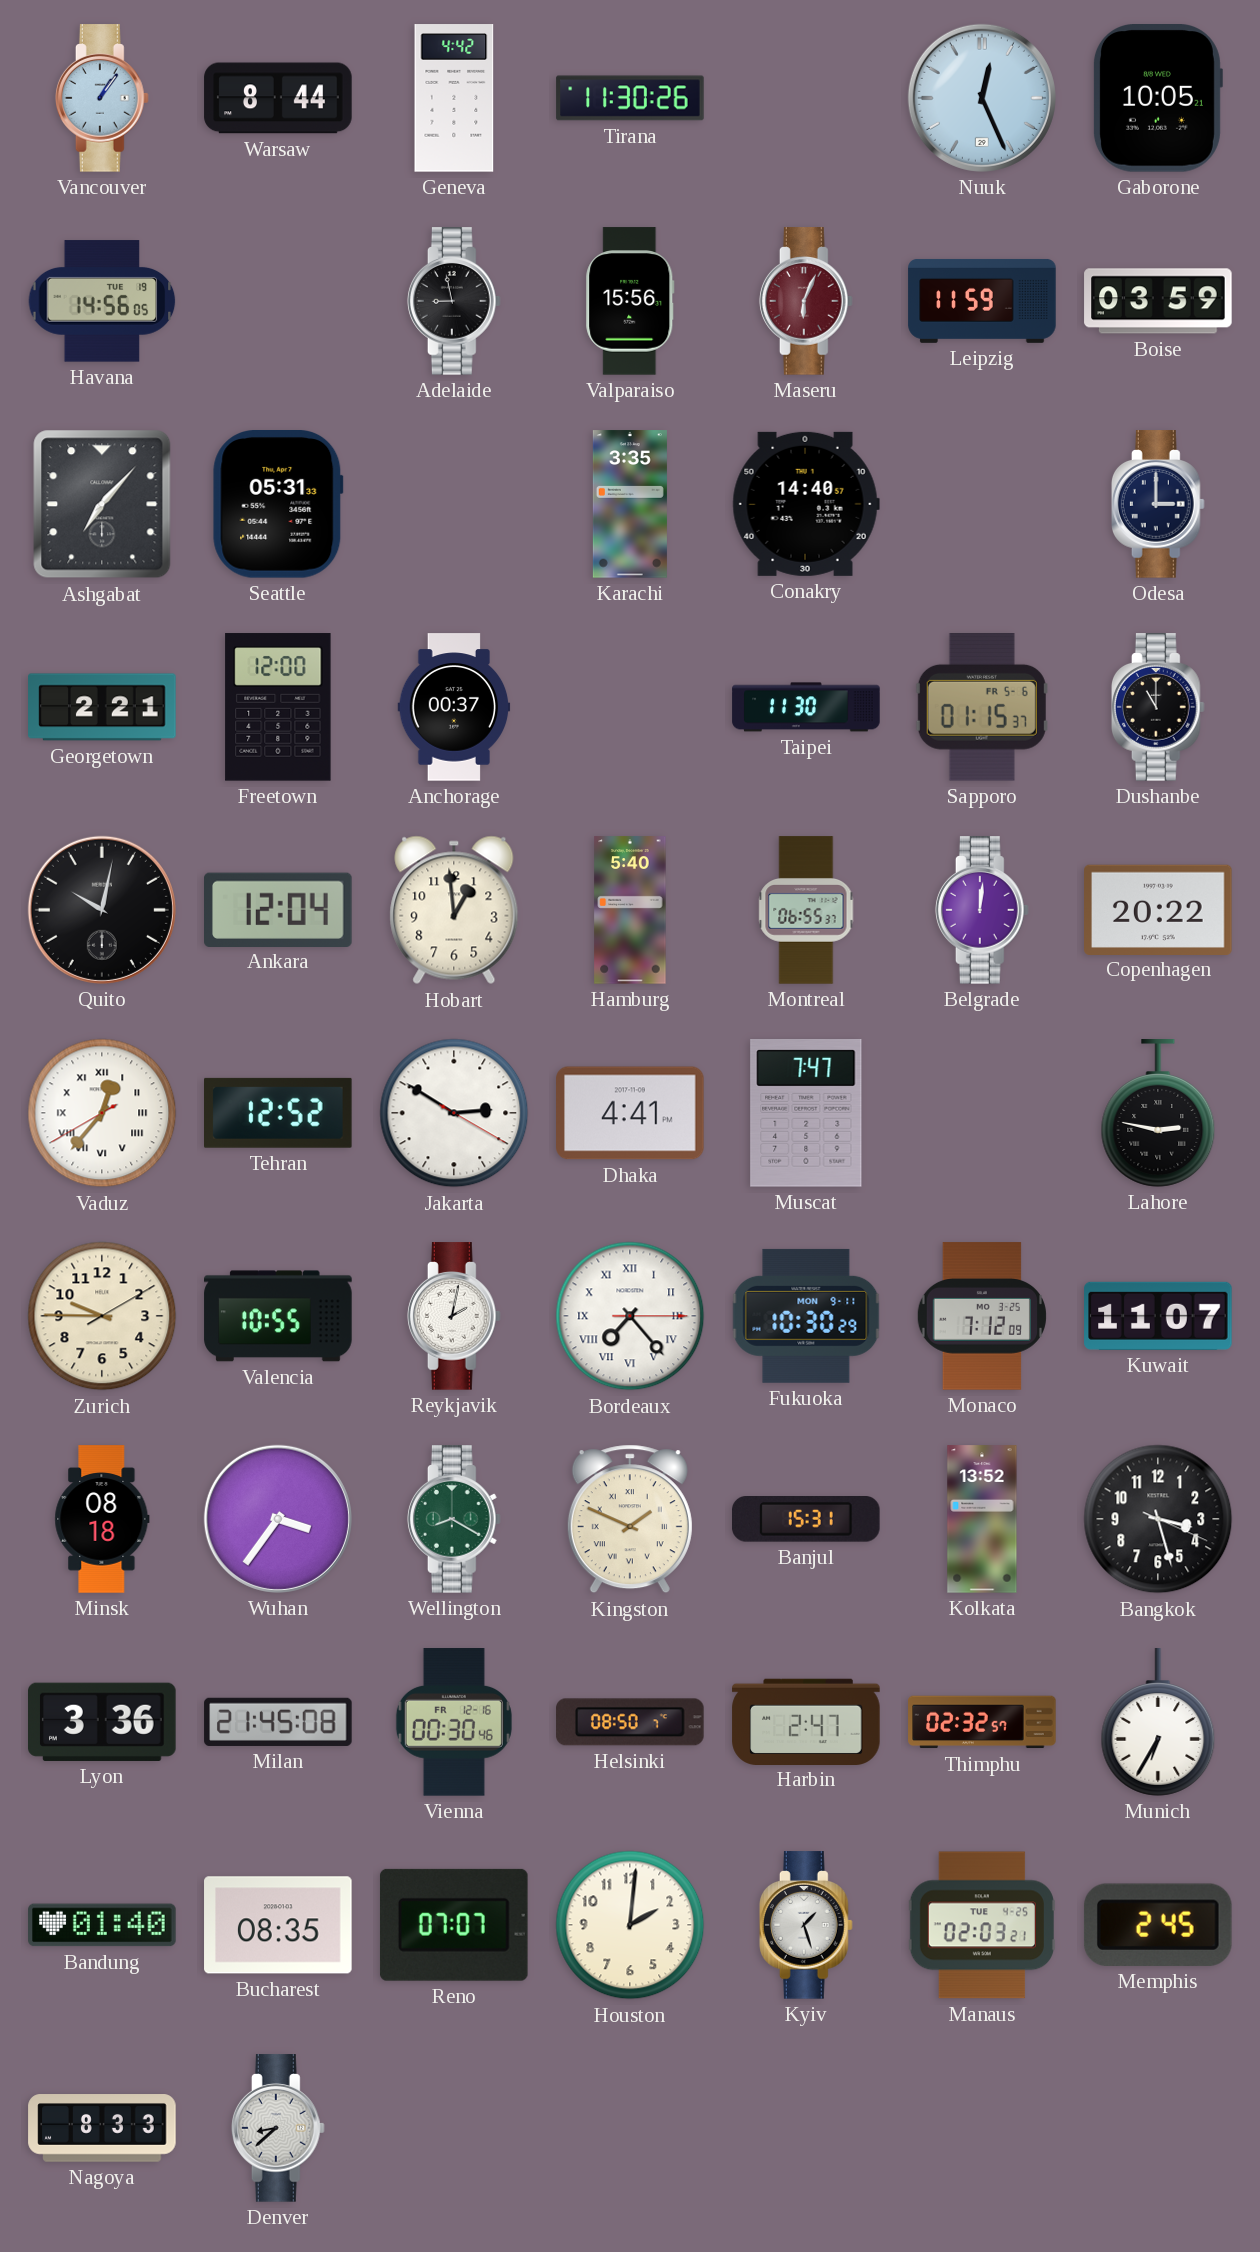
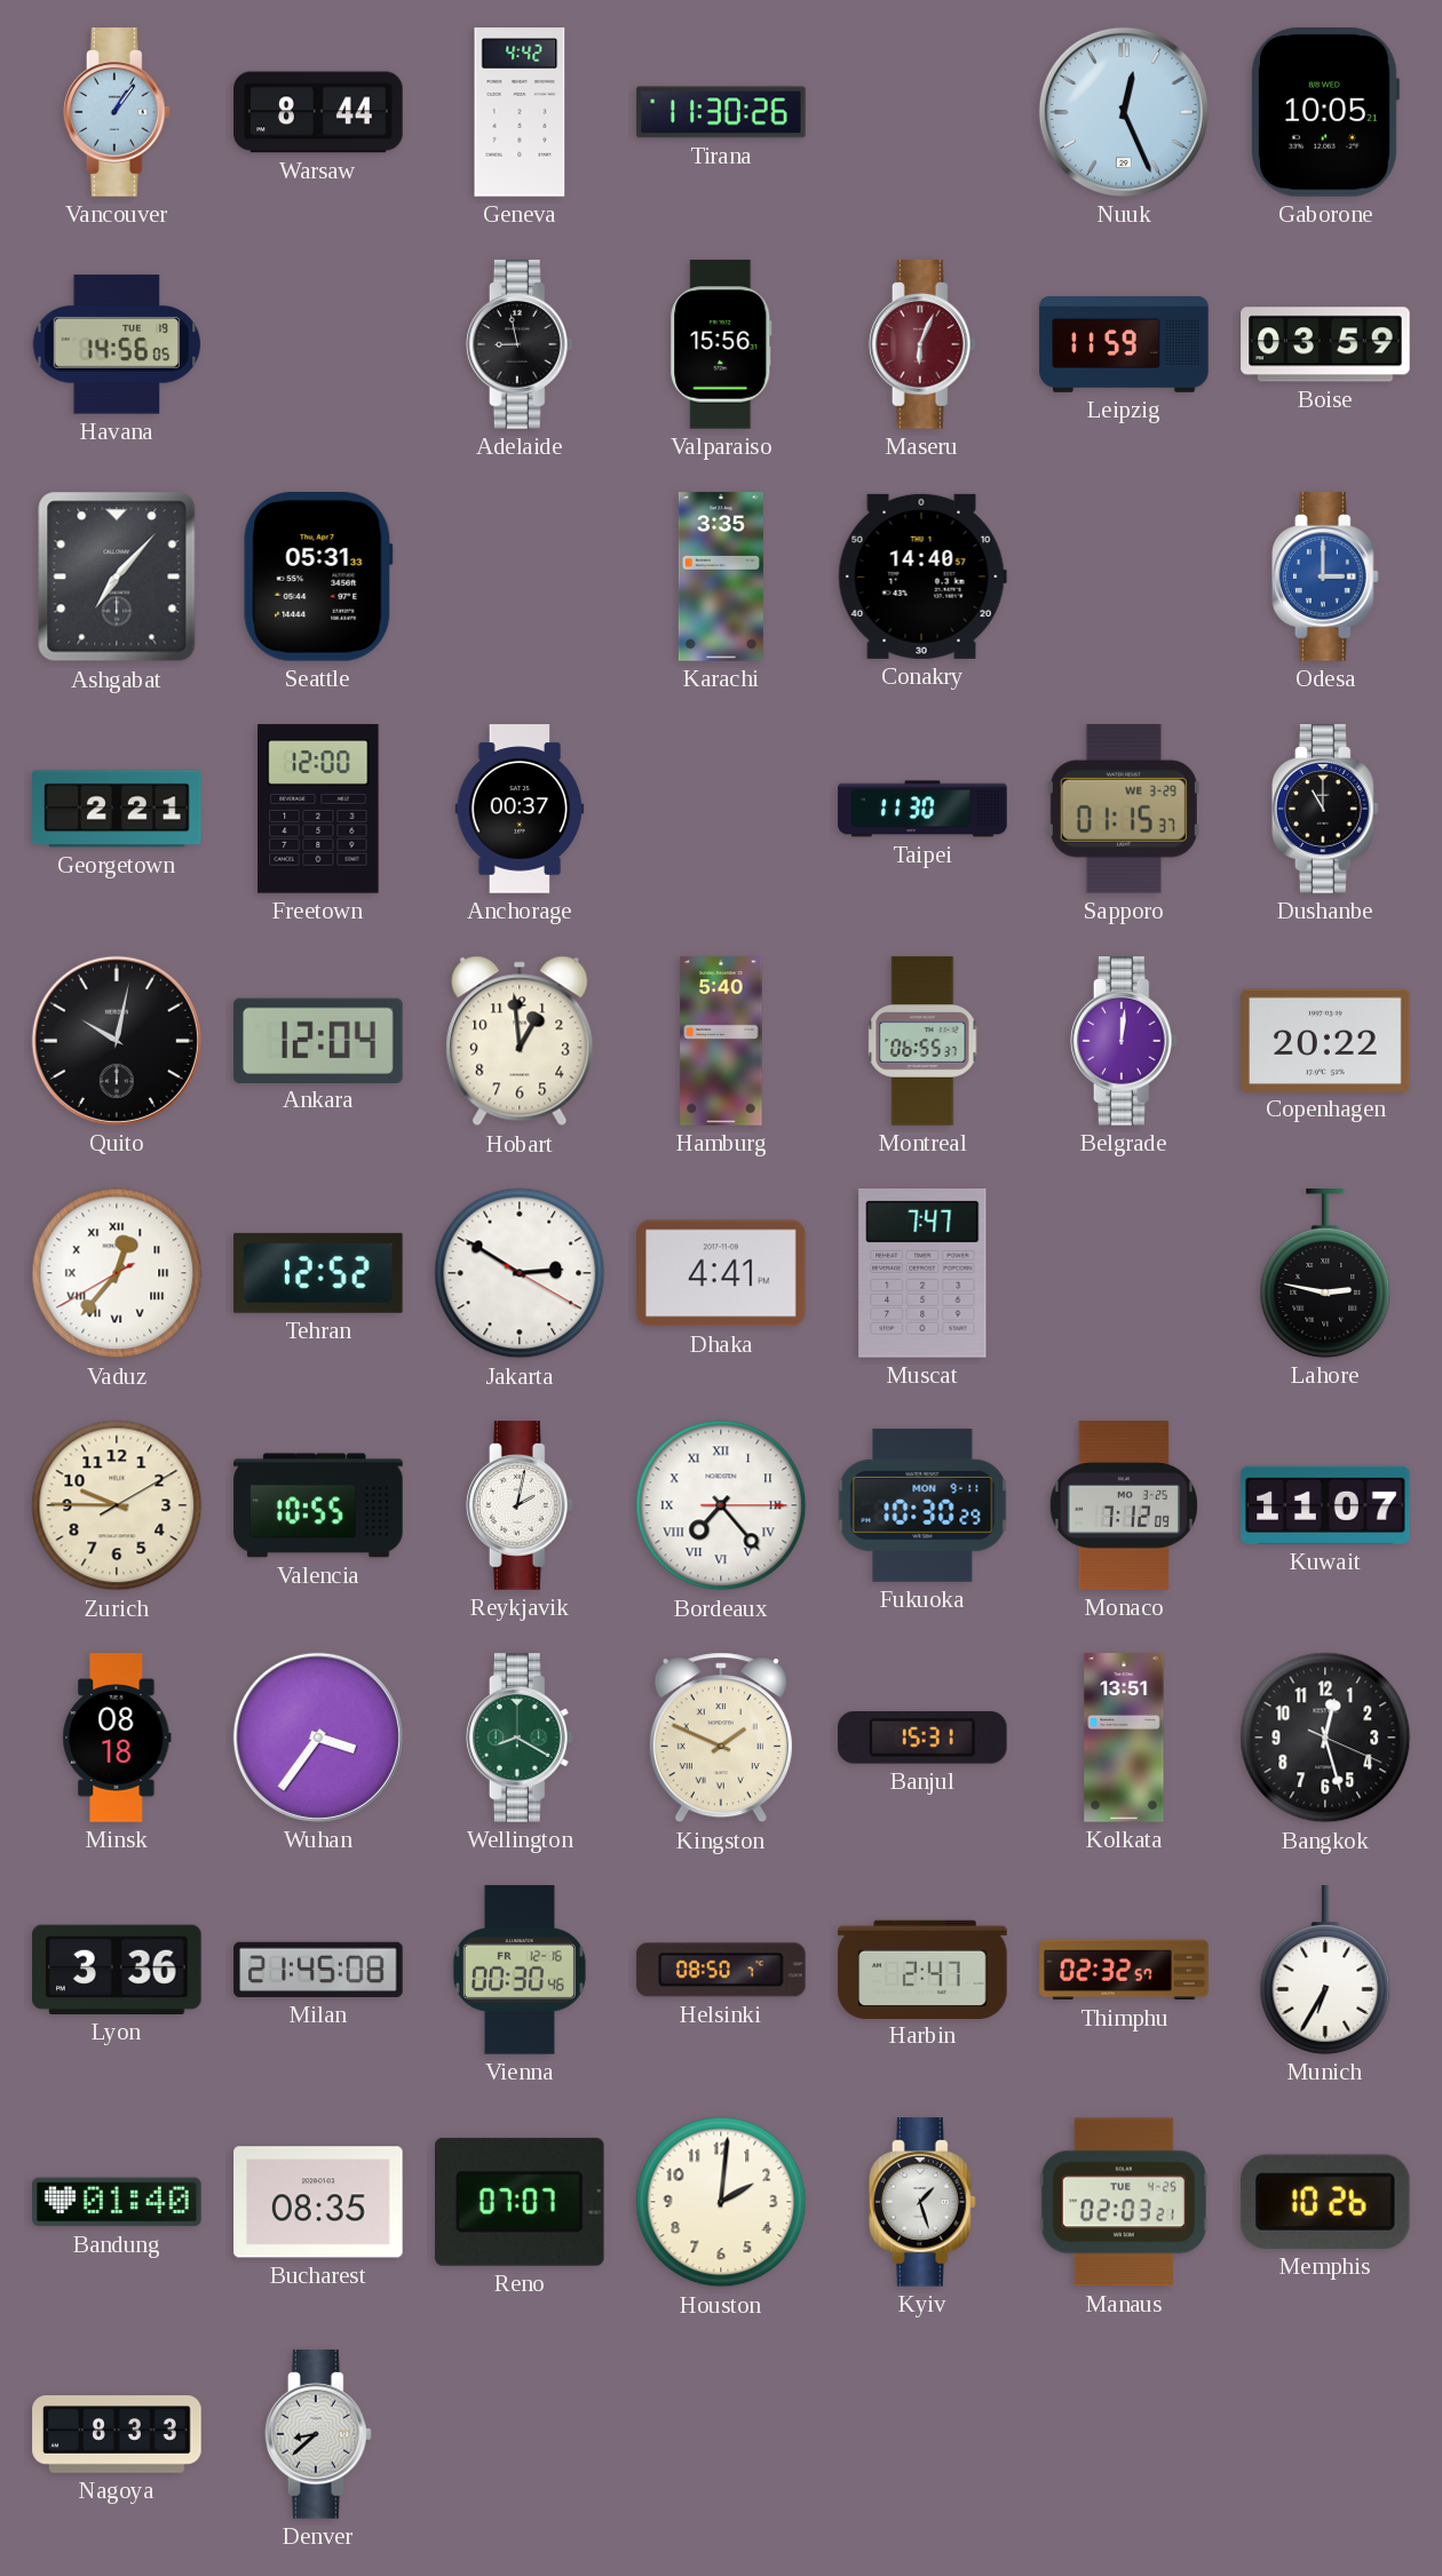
Odesa dial: navy -> blue
Sapporo date: FR 5-6 -> WE 3-29
Kolkata: 13:52 -> 13:51
Bangkok: 3:27 -> 12:27
Memphis: 2:45 -> 10:26
